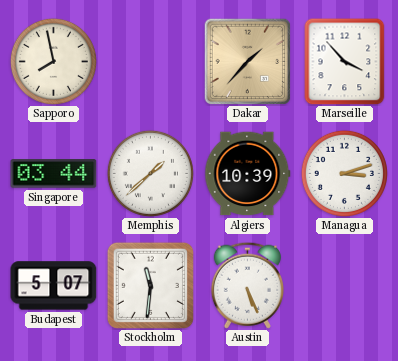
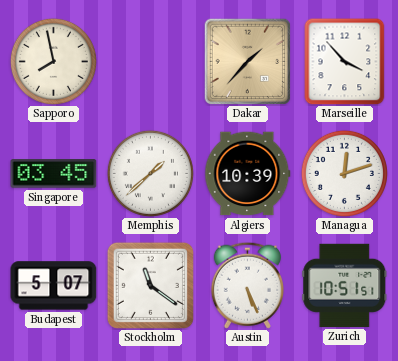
Singapore: 03:44 -> 03:45
Managua: 3:12 -> 12:12
Stockholm: 11:31 -> 11:21
Zurich: none -> 10:51
